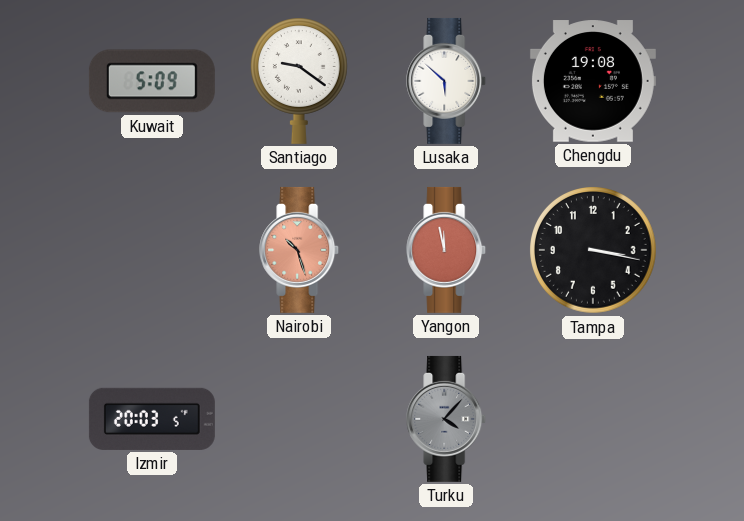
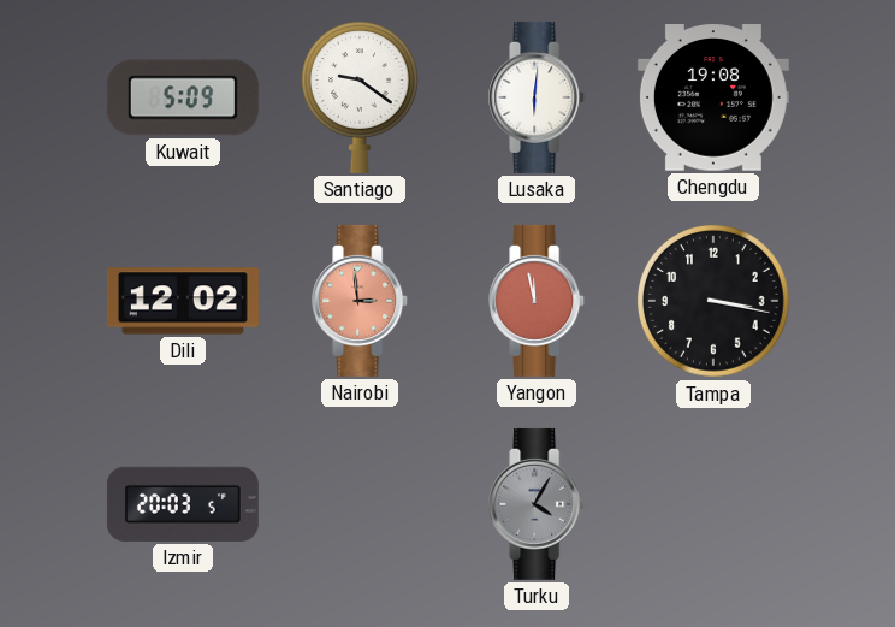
Lusaka: 5:52 -> 6:01
Dili: none -> 12:02
Nairobi: 10:27 -> 2:59
Turku: 4:07 -> 4:05
